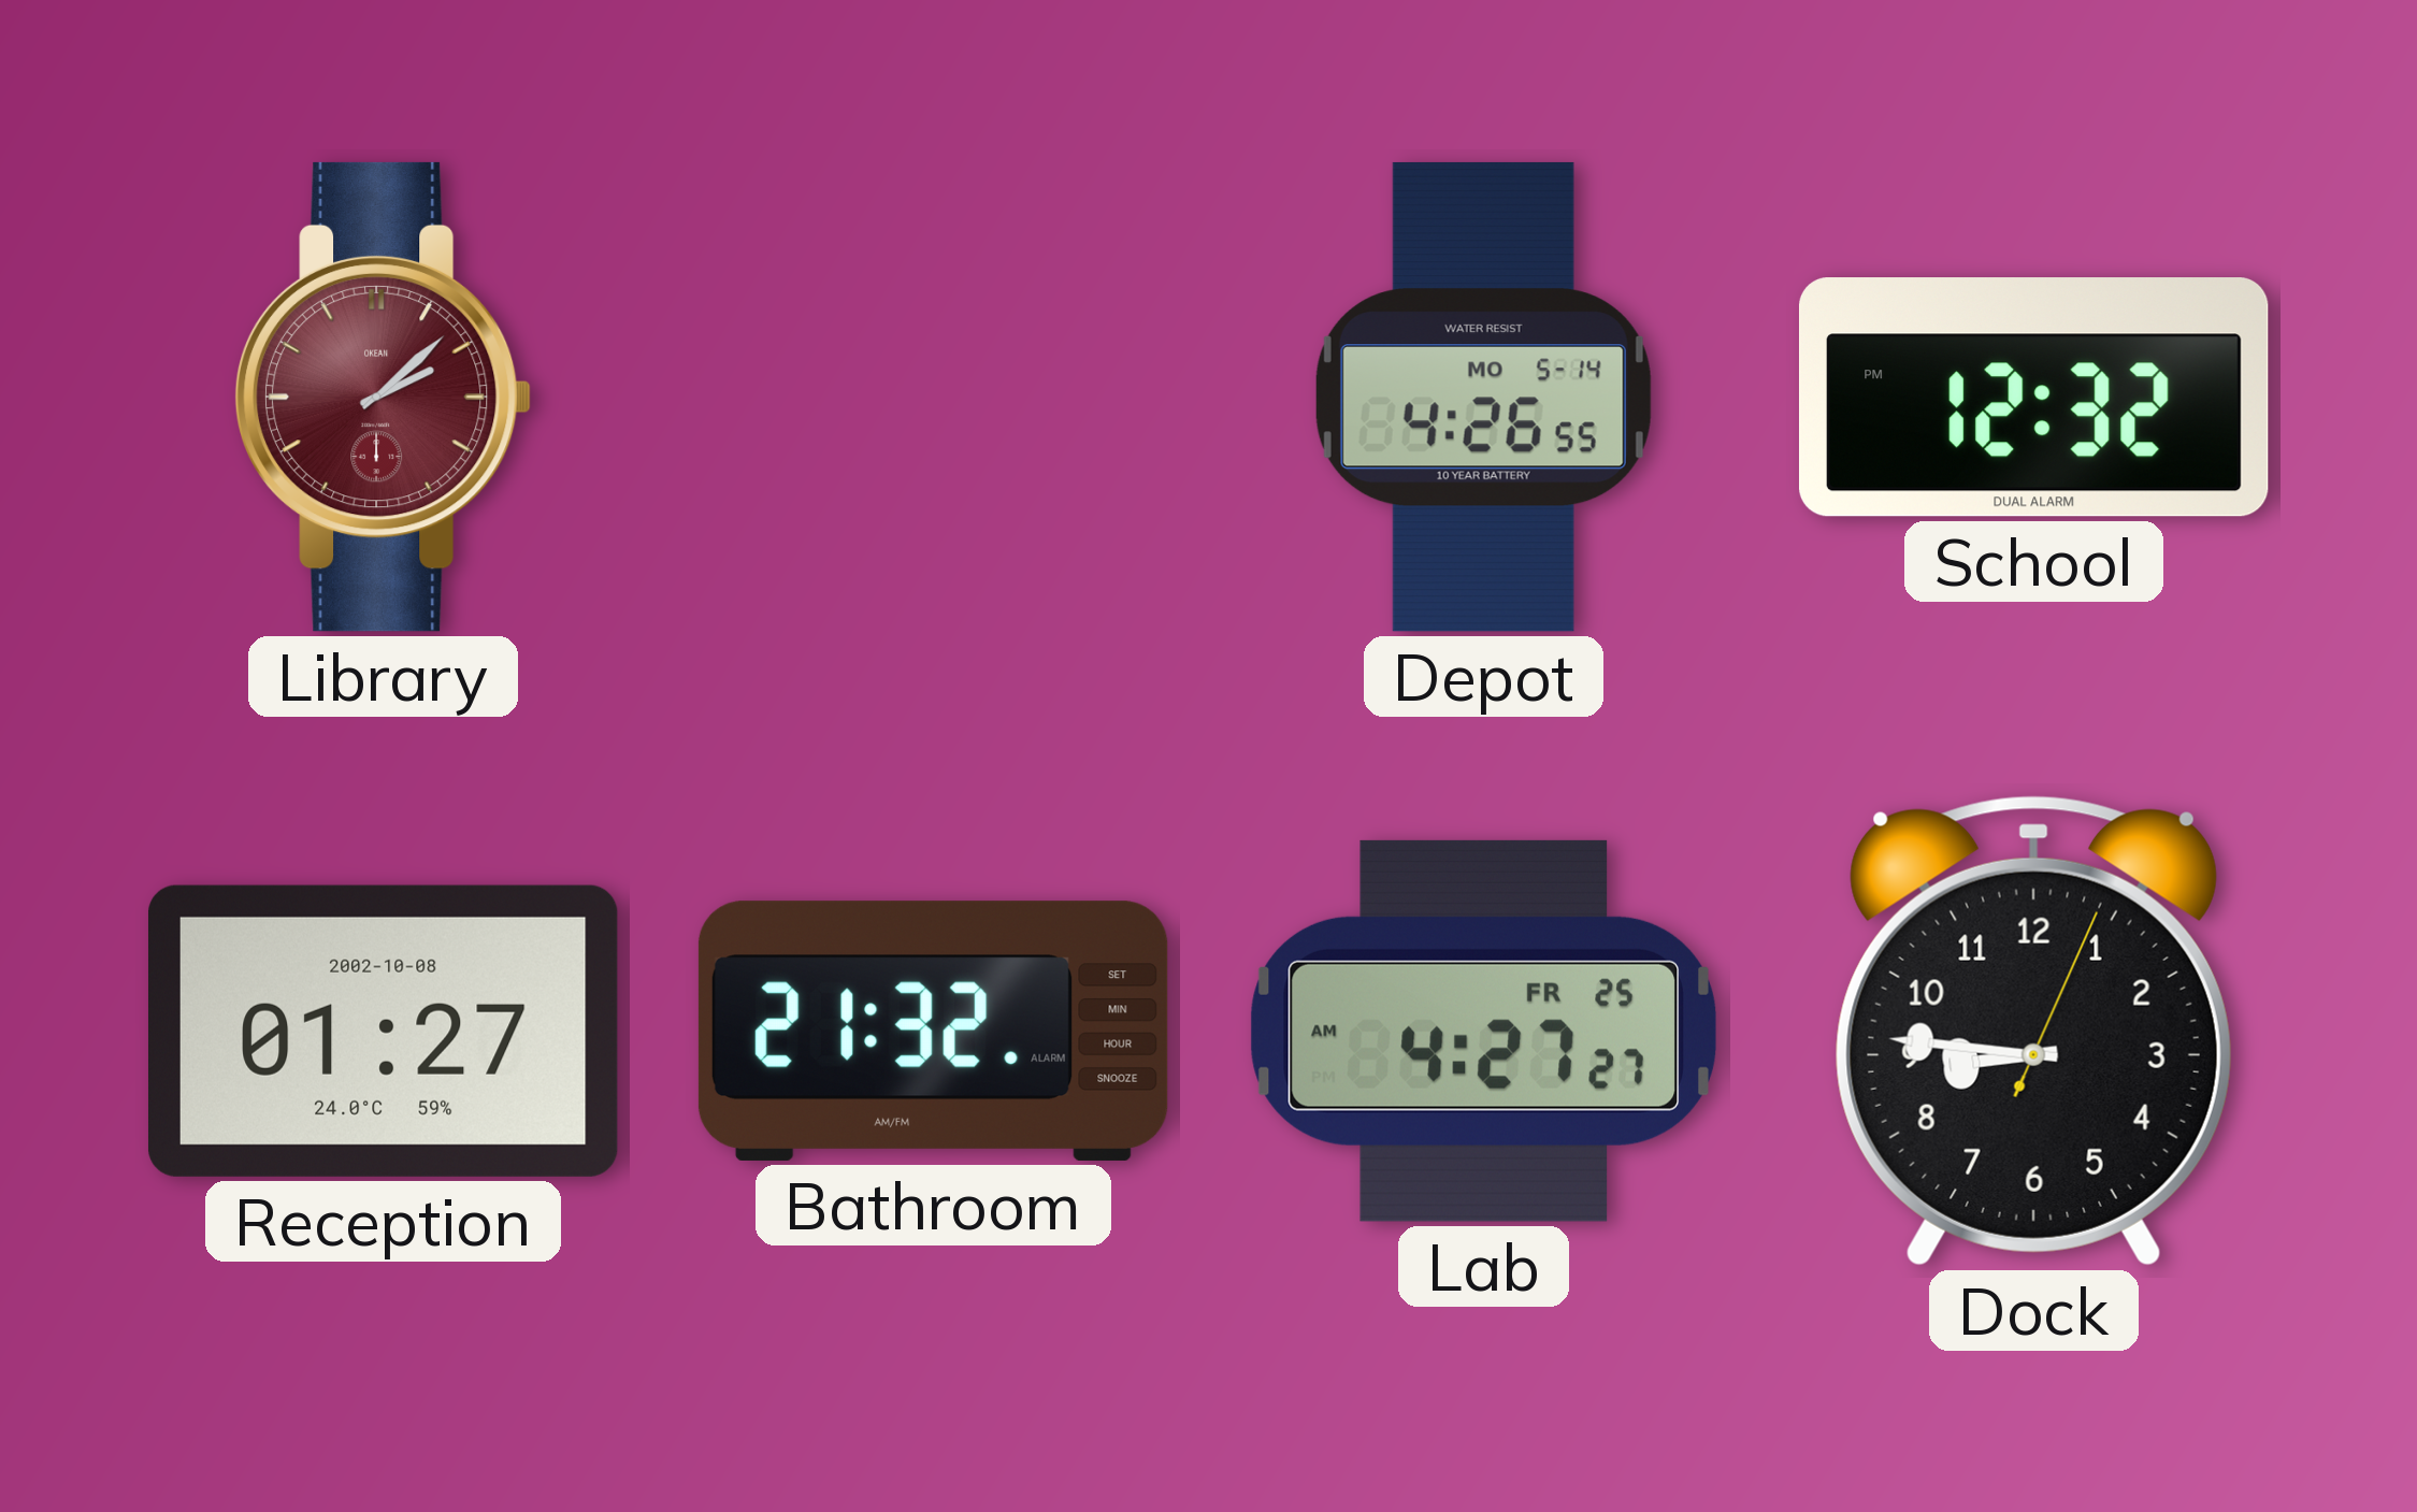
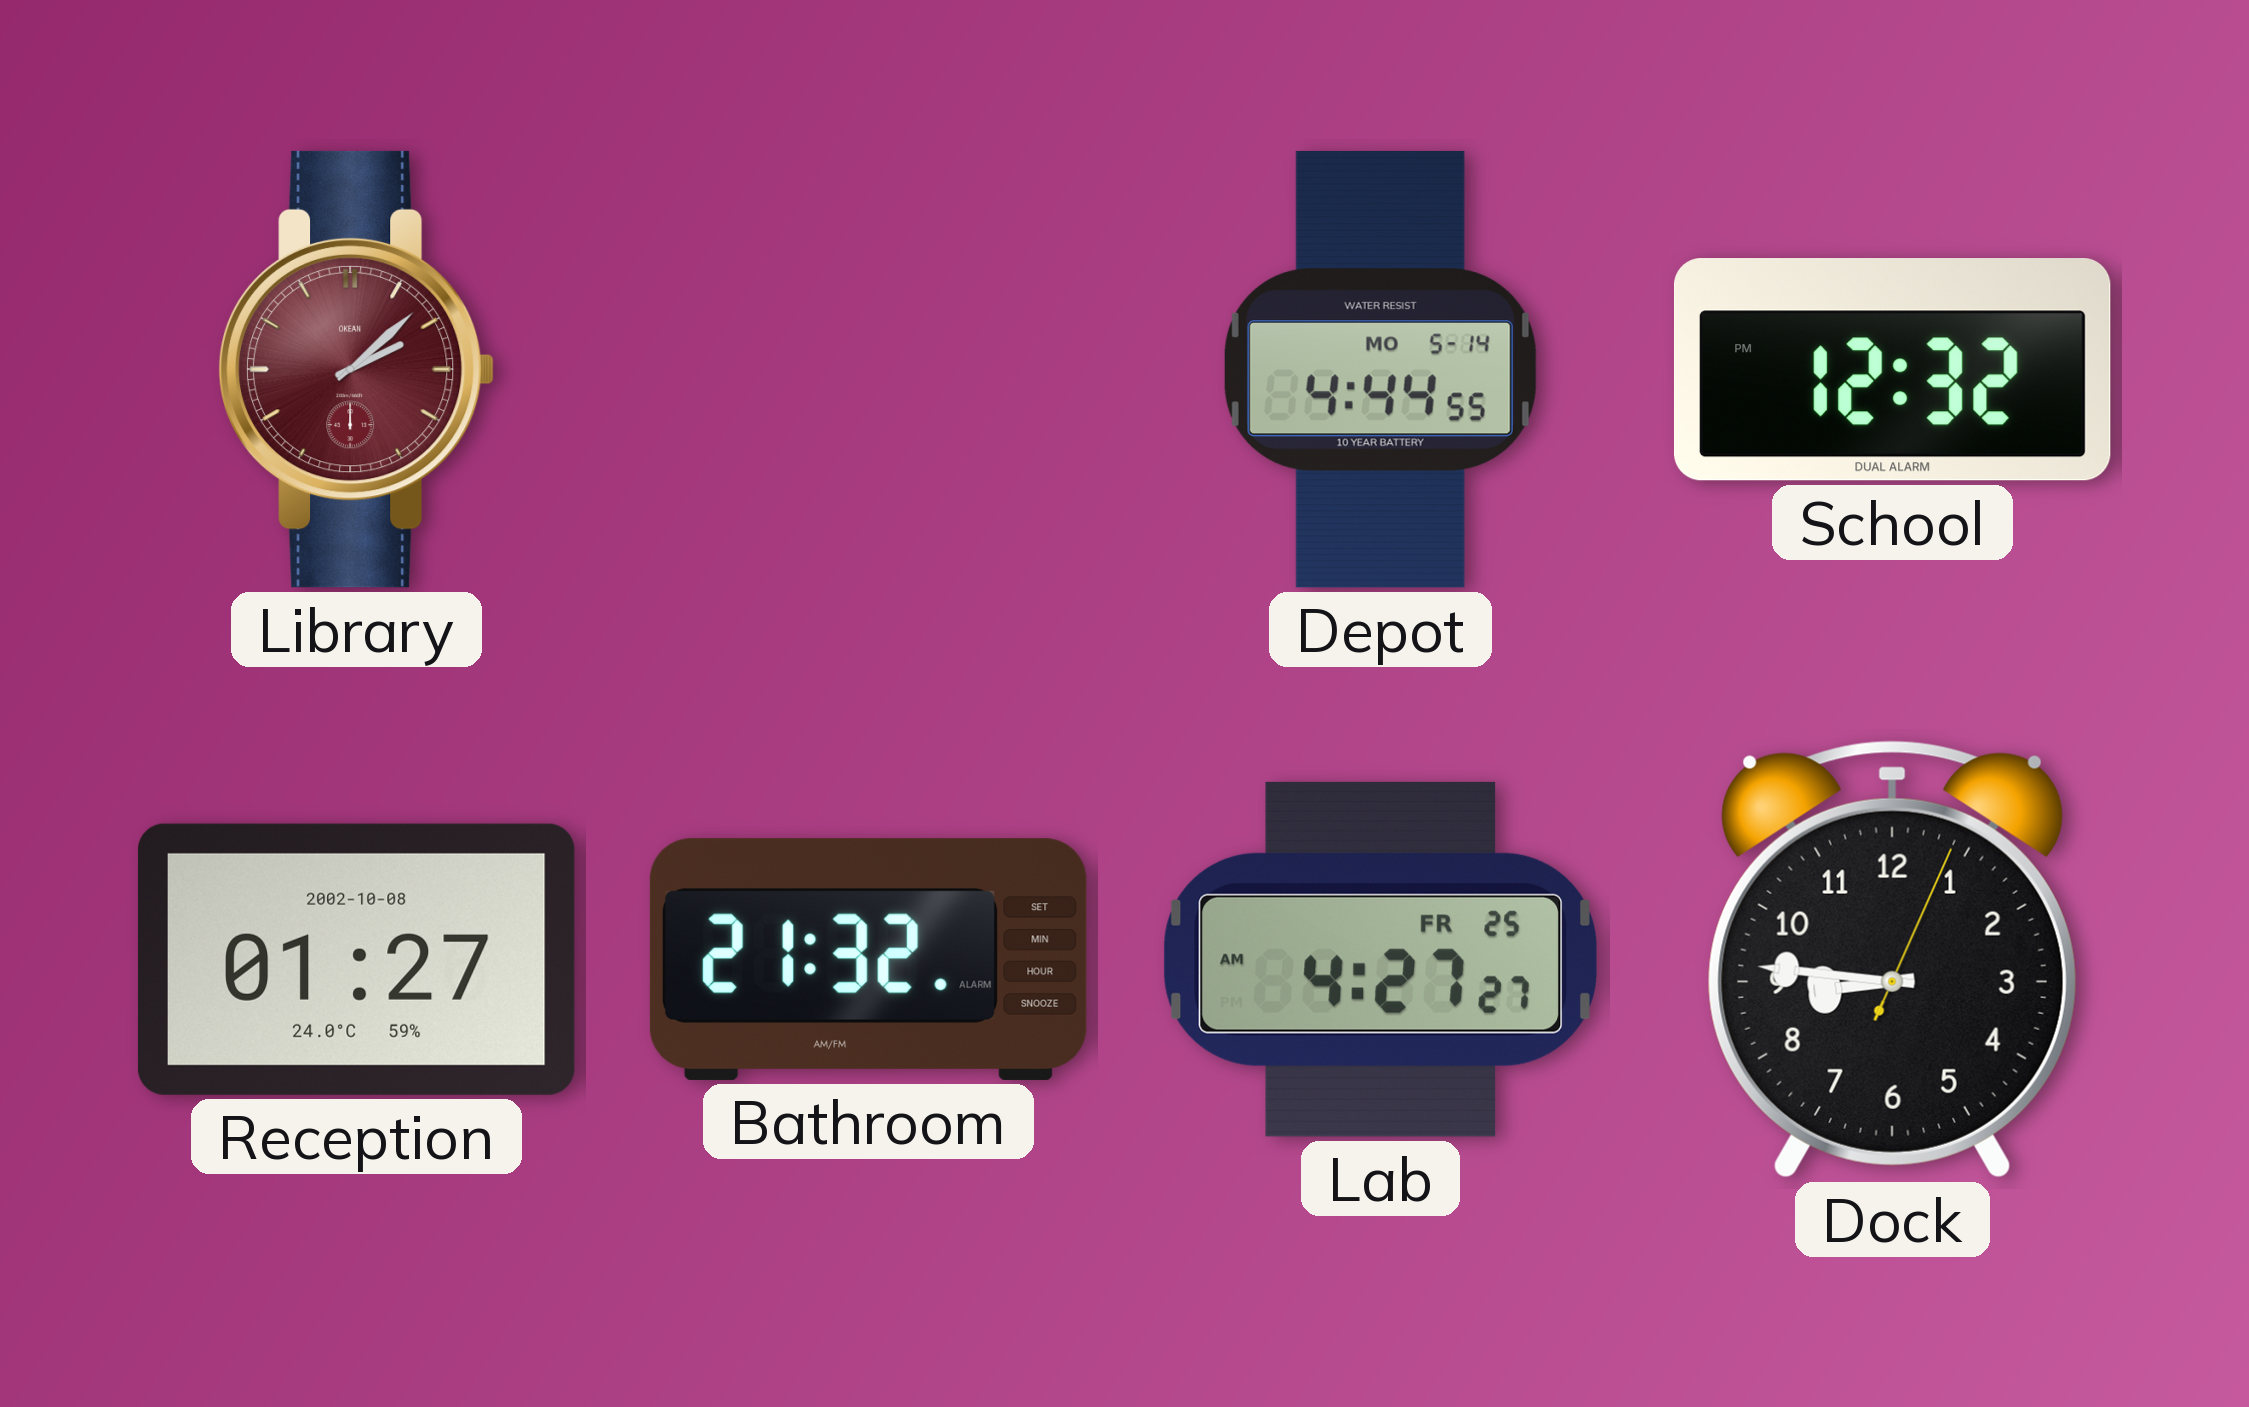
Depot: 4:26 -> 4:44
